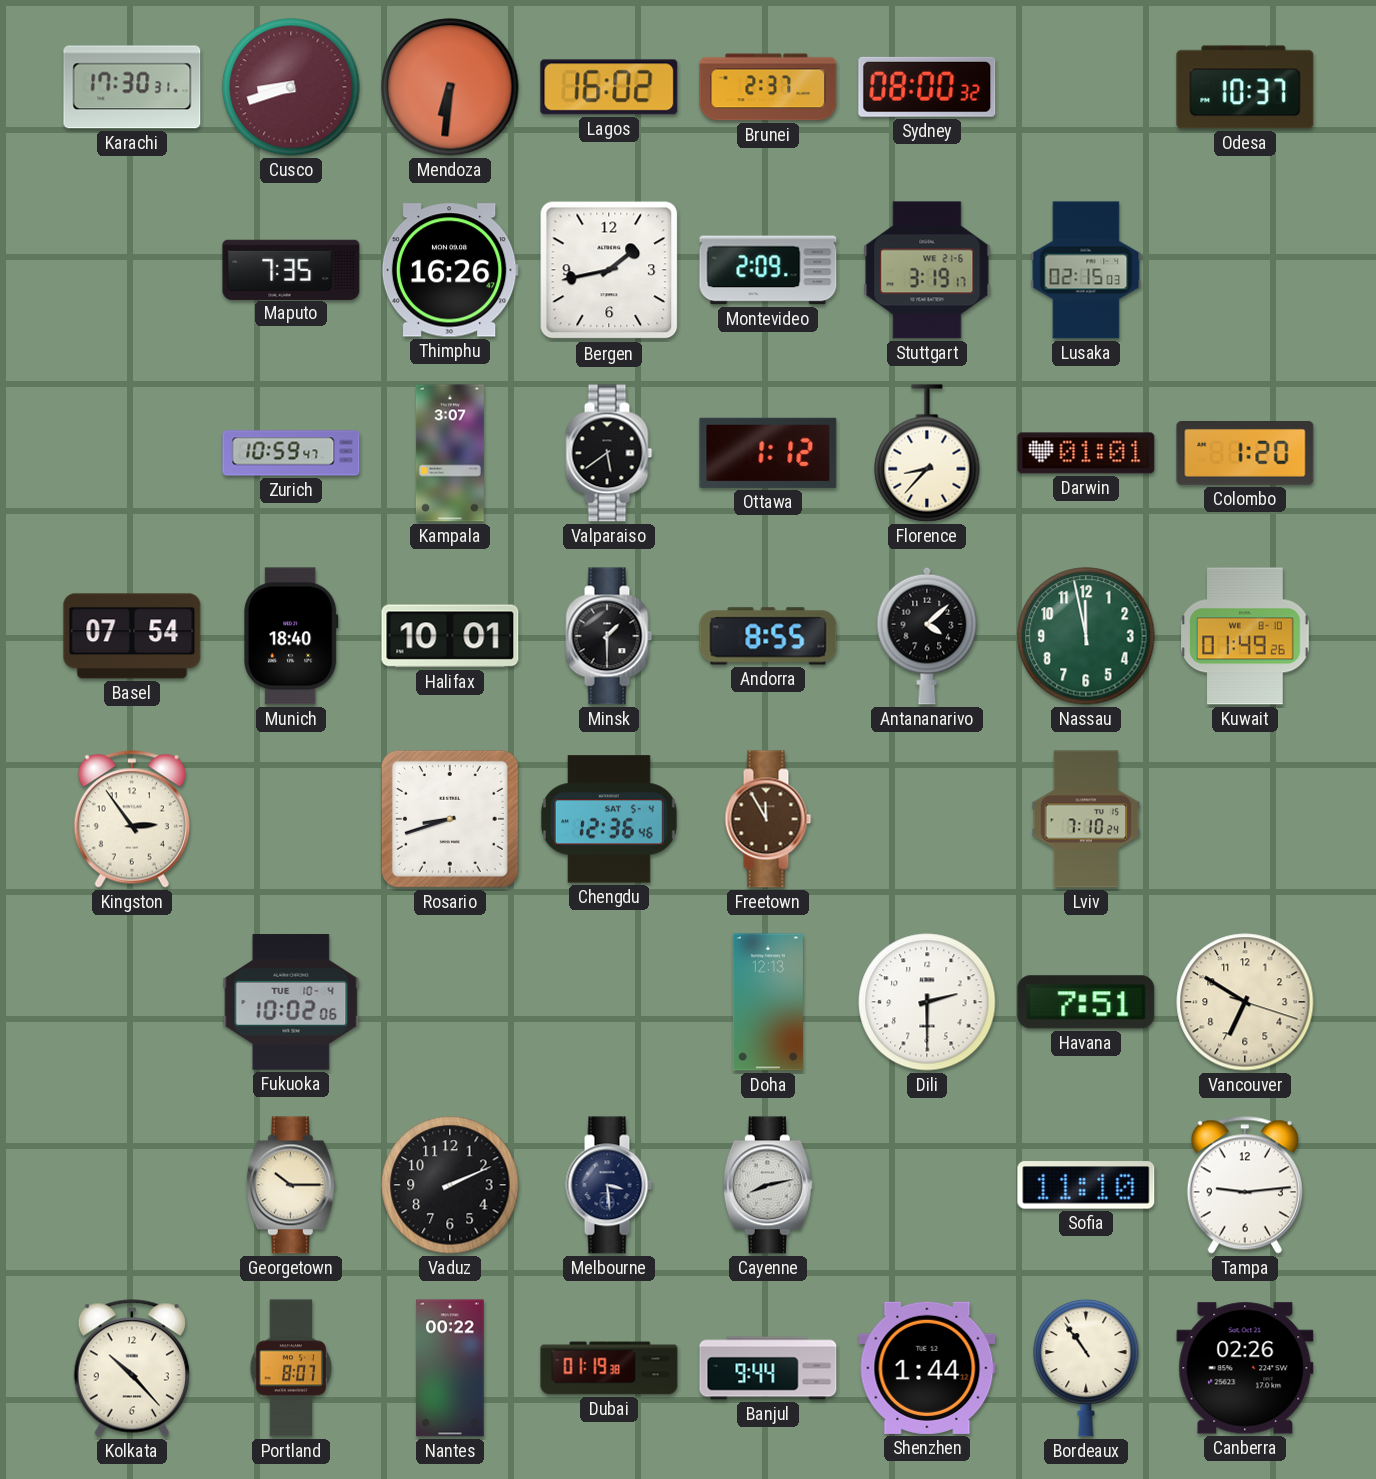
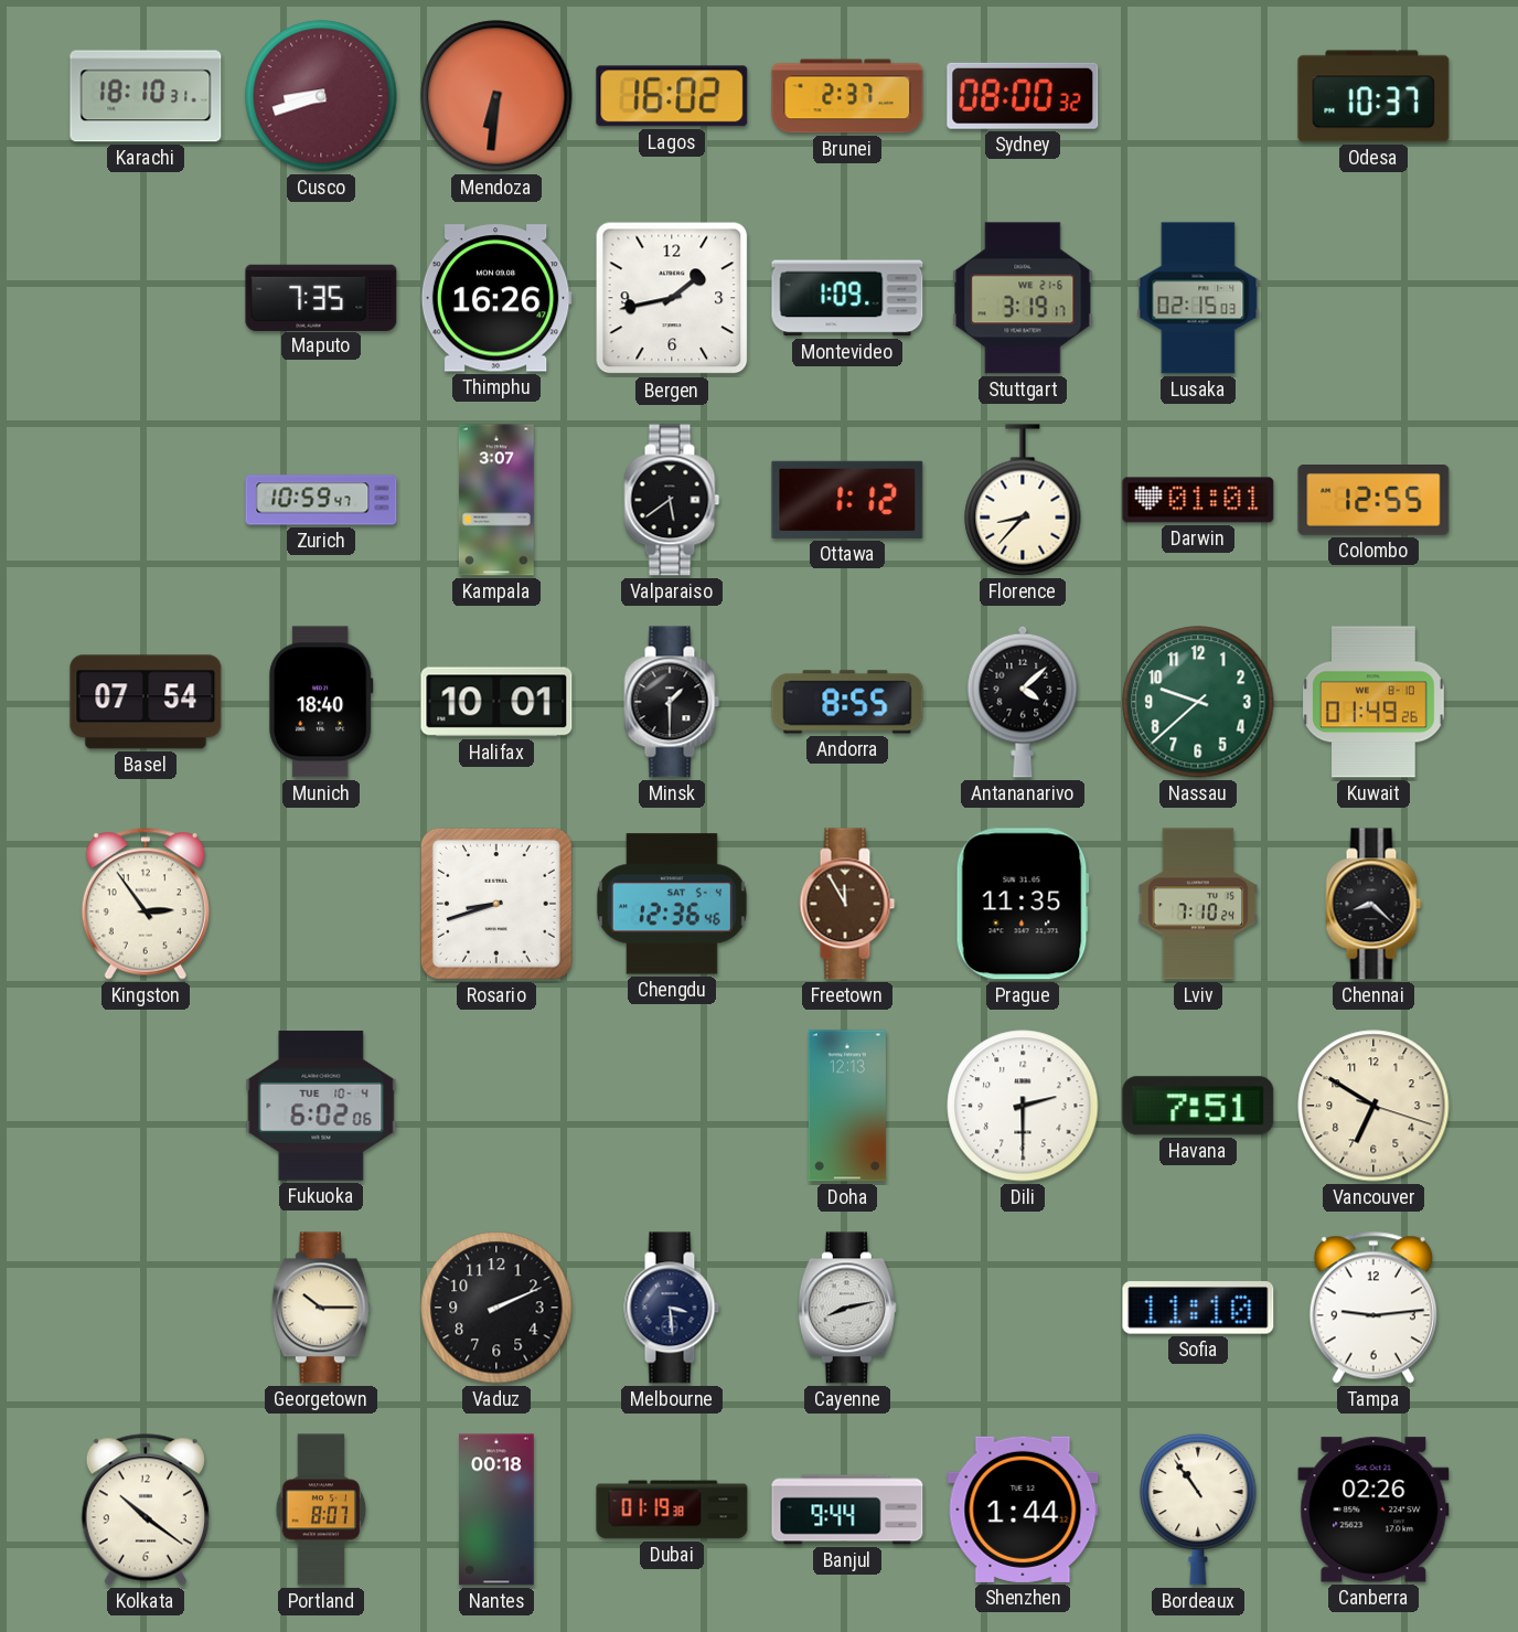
Karachi: 17:30 -> 18:10
Montevideo: 2:09 -> 1:09
Colombo: 1:20 -> 12:55
Nassau: 11:58 -> 9:38
Prague: none -> 11:35
Chennai: none -> 8:22
Fukuoka: 10:02 -> 6:02
Kolkata: 10:23 -> 10:21
Nantes: 00:22 -> 00:18
